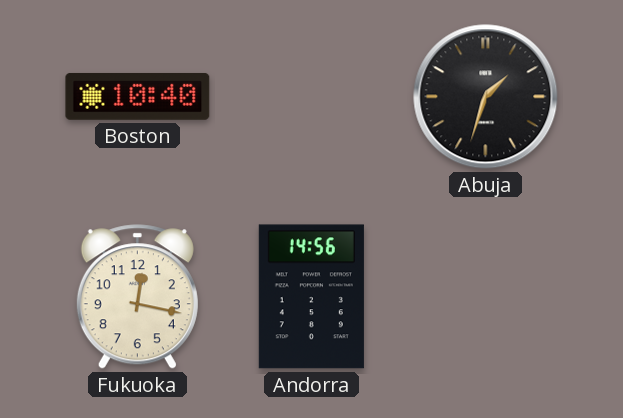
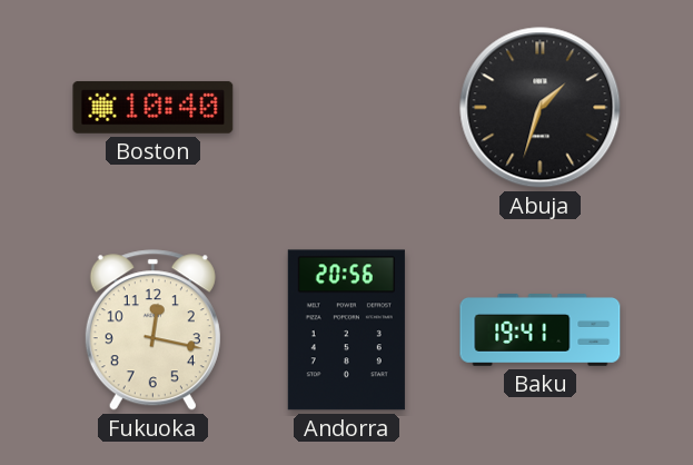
Andorra: 14:56 -> 20:56
Baku: none -> 19:41
